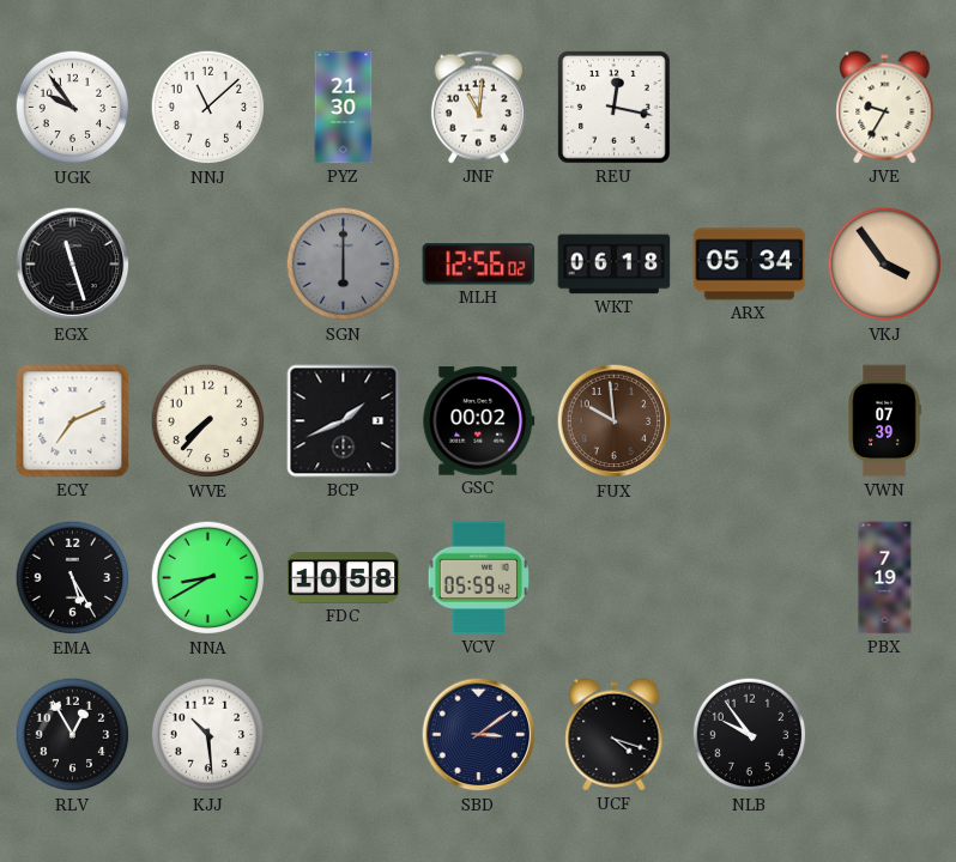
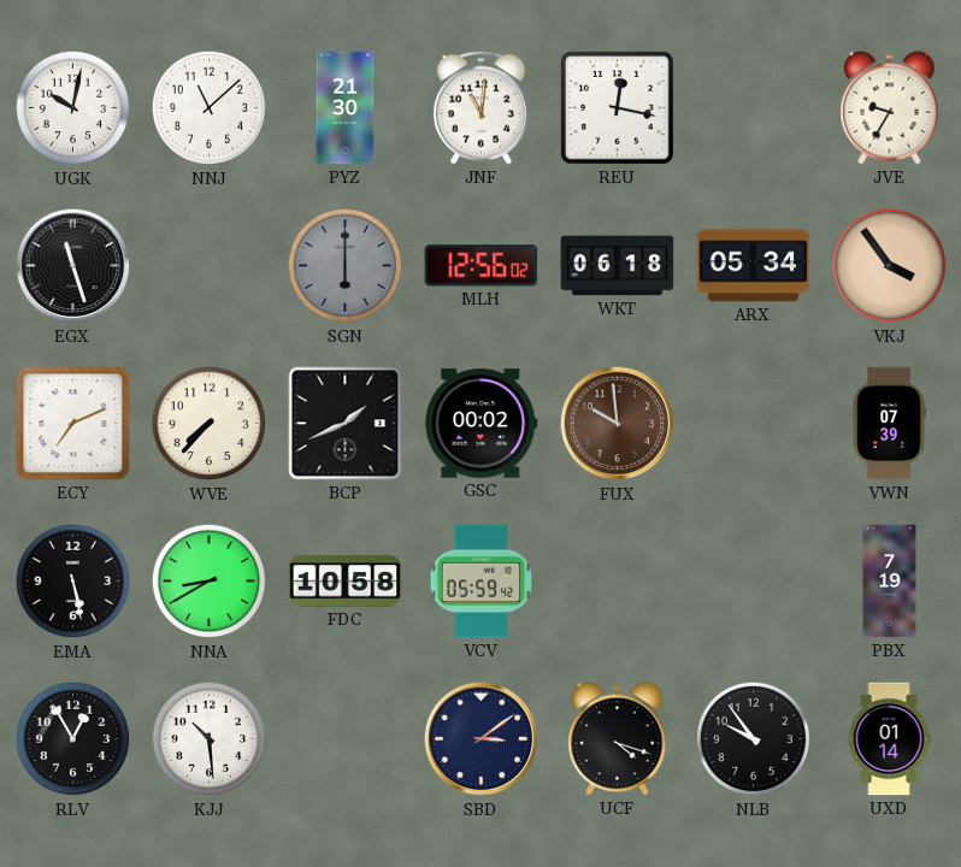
UGK: 9:54 -> 10:02
EMA: 5:25 -> 5:28
UXD: none -> 01:14
